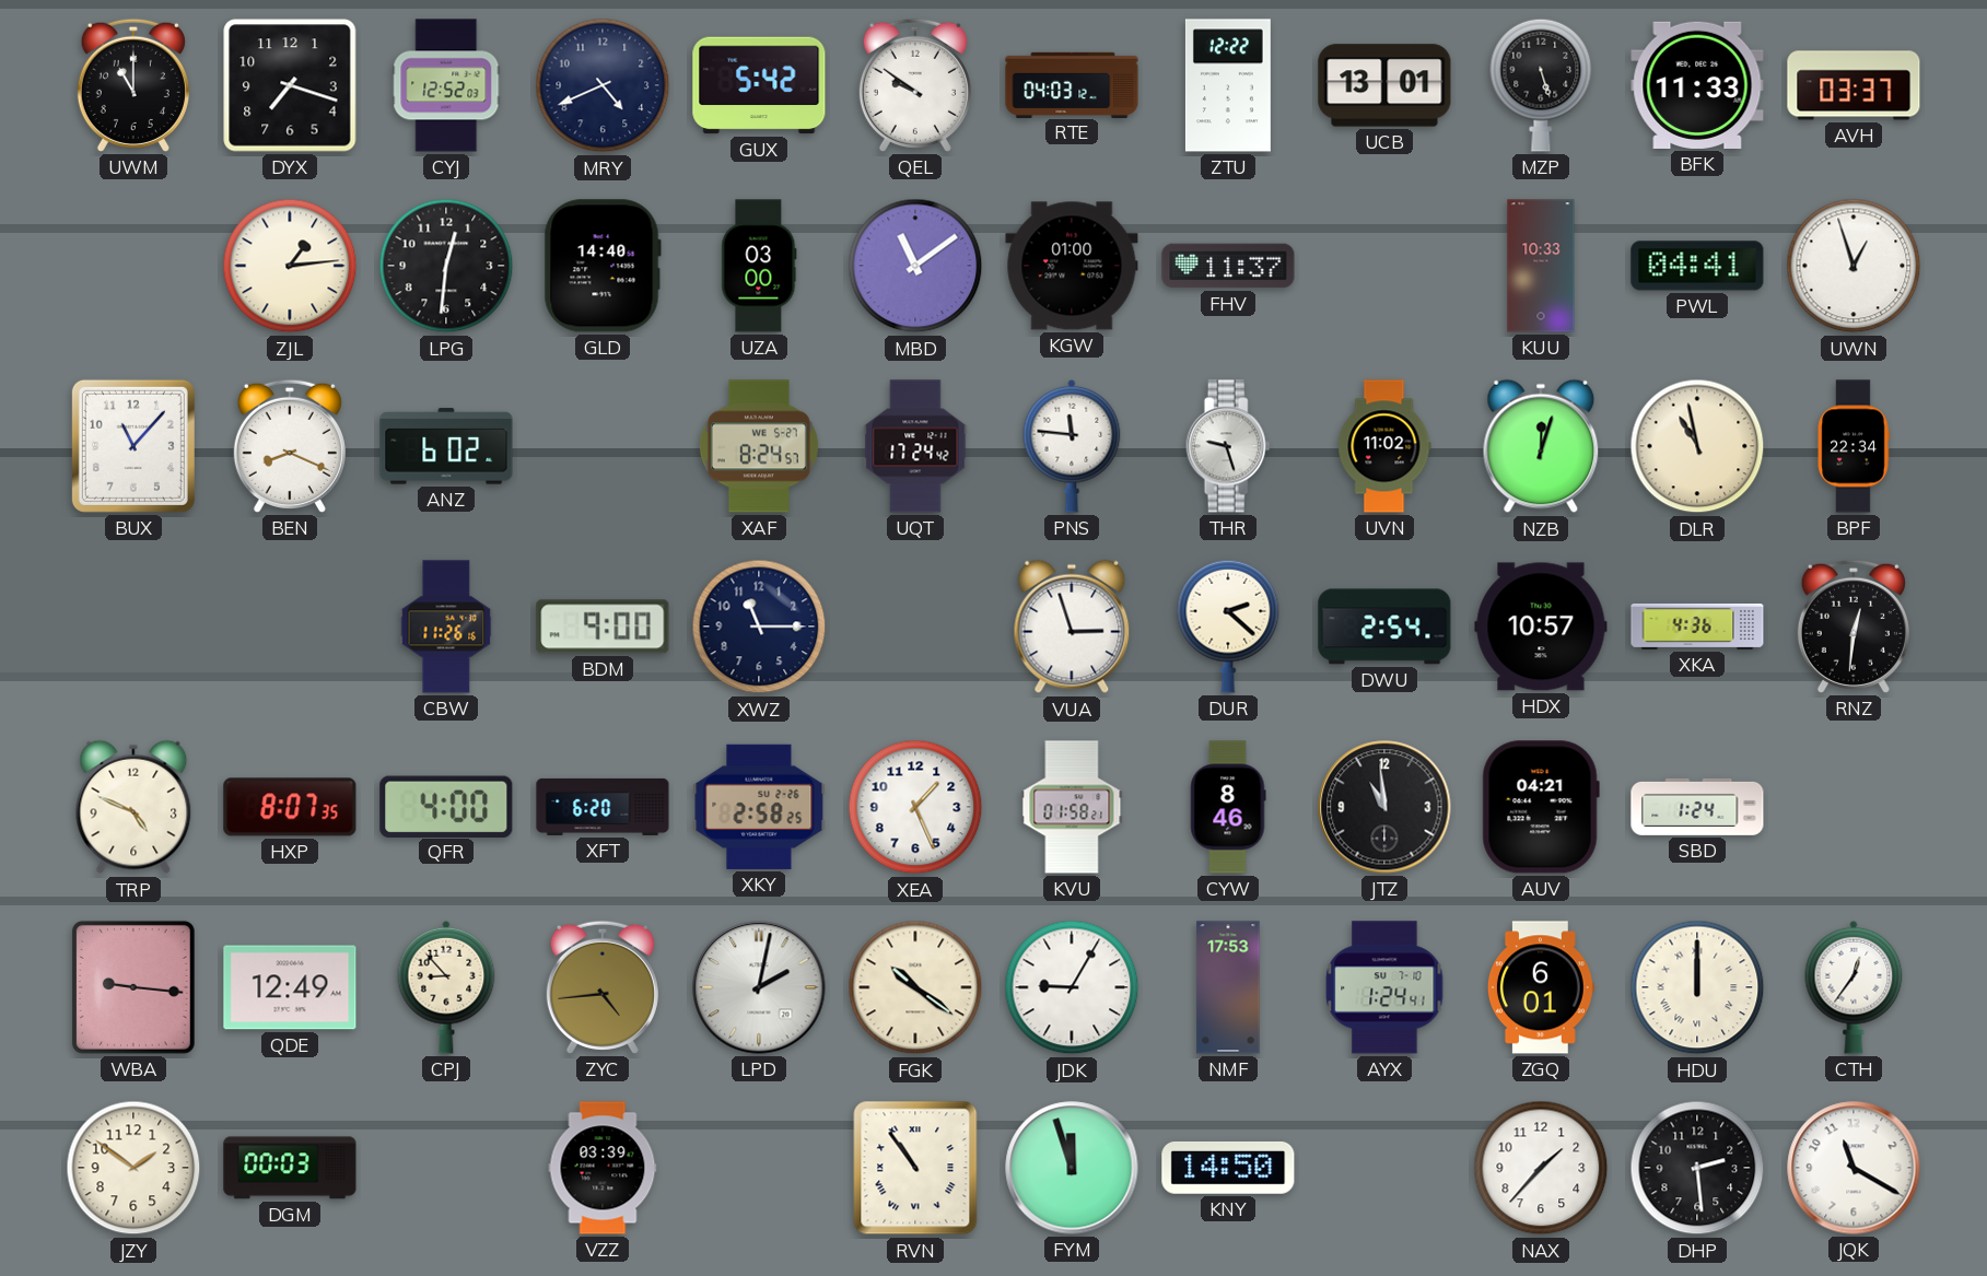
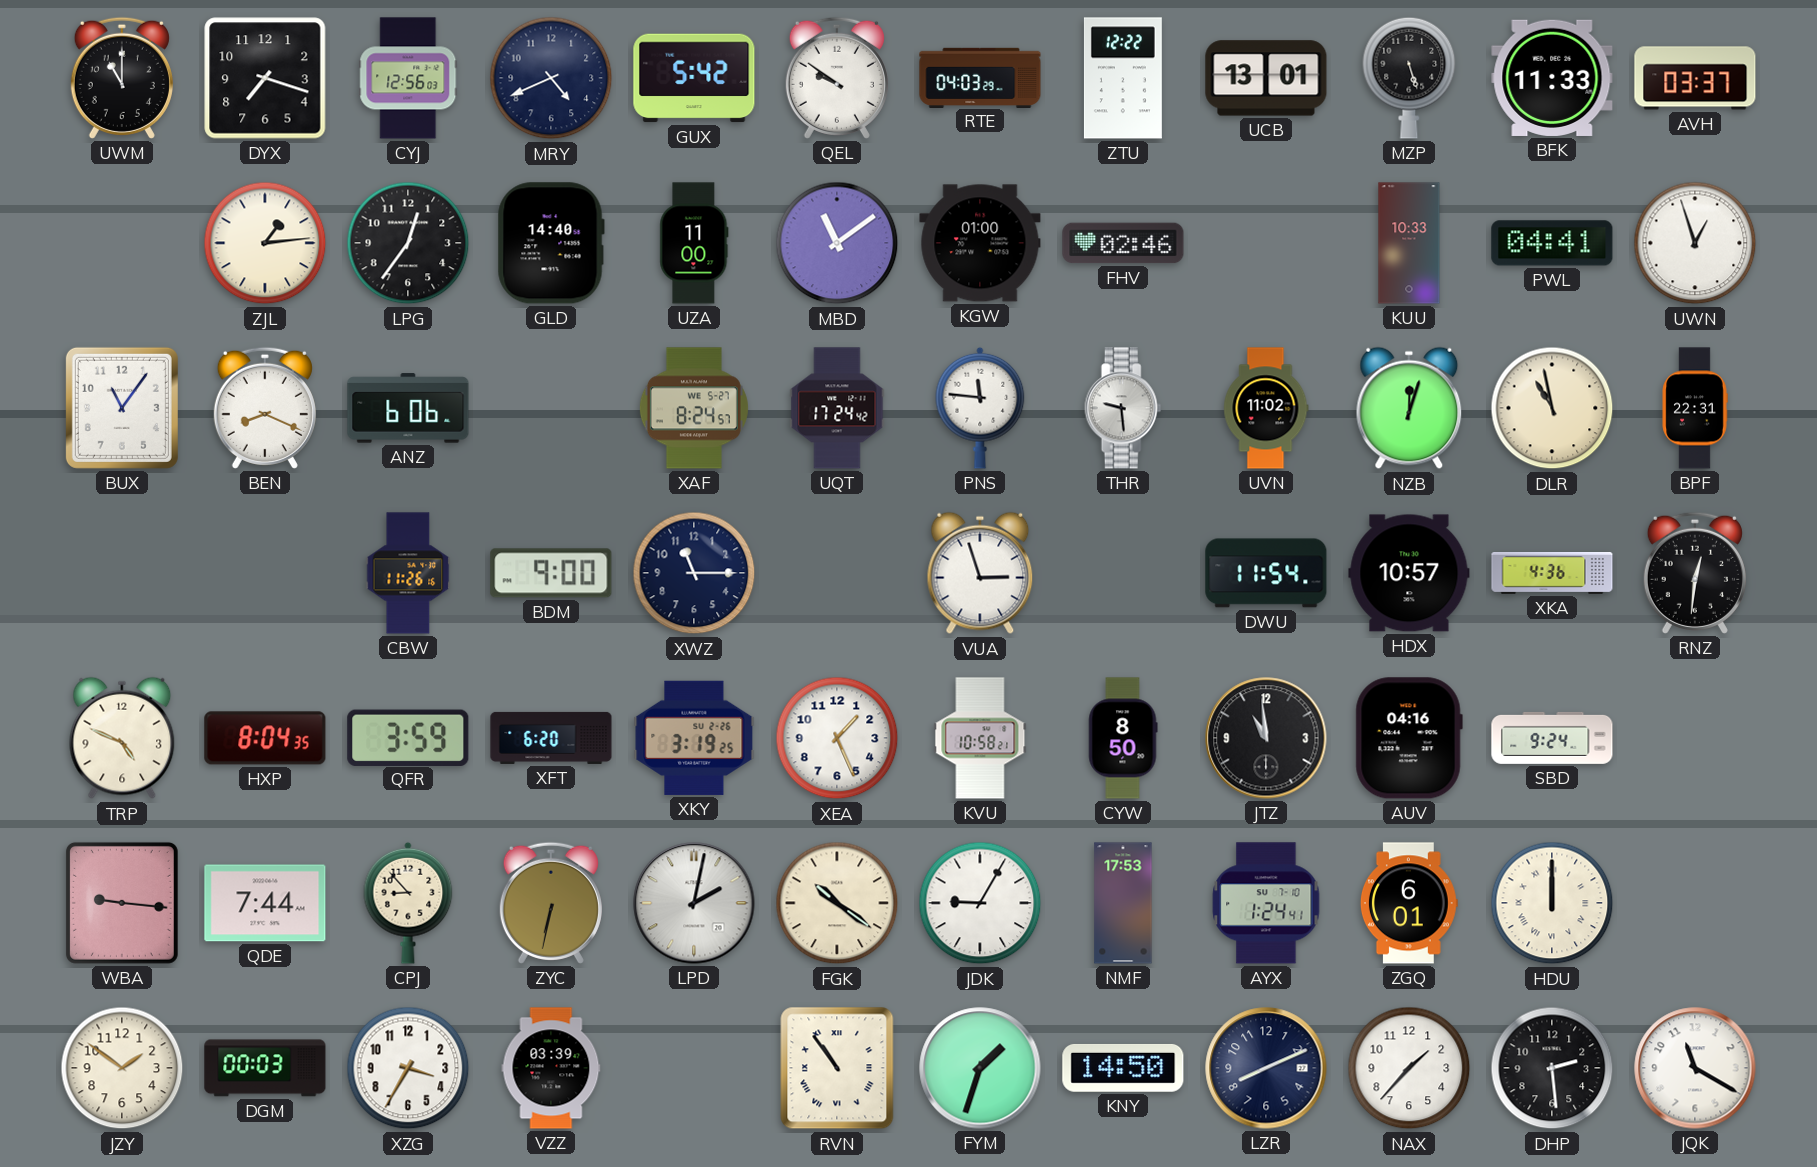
CYJ: 12:52 -> 12:56
RTE: 04:03:12 -> 04:03:29
LPG: 12:31 -> 12:36
UZA: 03:00 -> 11:00
FHV: 11:37 -> 02:46
BUX: 11:07 -> 11:06
ANZ: 6:02 -> 6:06
THR: 9:27 -> 9:29
BPF: 22:34 -> 22:31
DUR: 2:22 -> none
DWU: 2:54 -> 11:54
HXP: 8:07 -> 8:04
QFR: 4:00 -> 3:59
XKY: 2:58 -> 3:19
KVU: 01:58 -> 10:58
CYW: 8:46 -> 8:50
AUV: 04:21 -> 04:16
SBD: 1:24 -> 9:24
QDE: 12:49 -> 7:44
ZYC: 4:44 -> 6:32
CTH: 12:36 -> none
XZG: none -> 3:35
FYM: 11:57 -> 1:33
LZR: none -> 8:11
